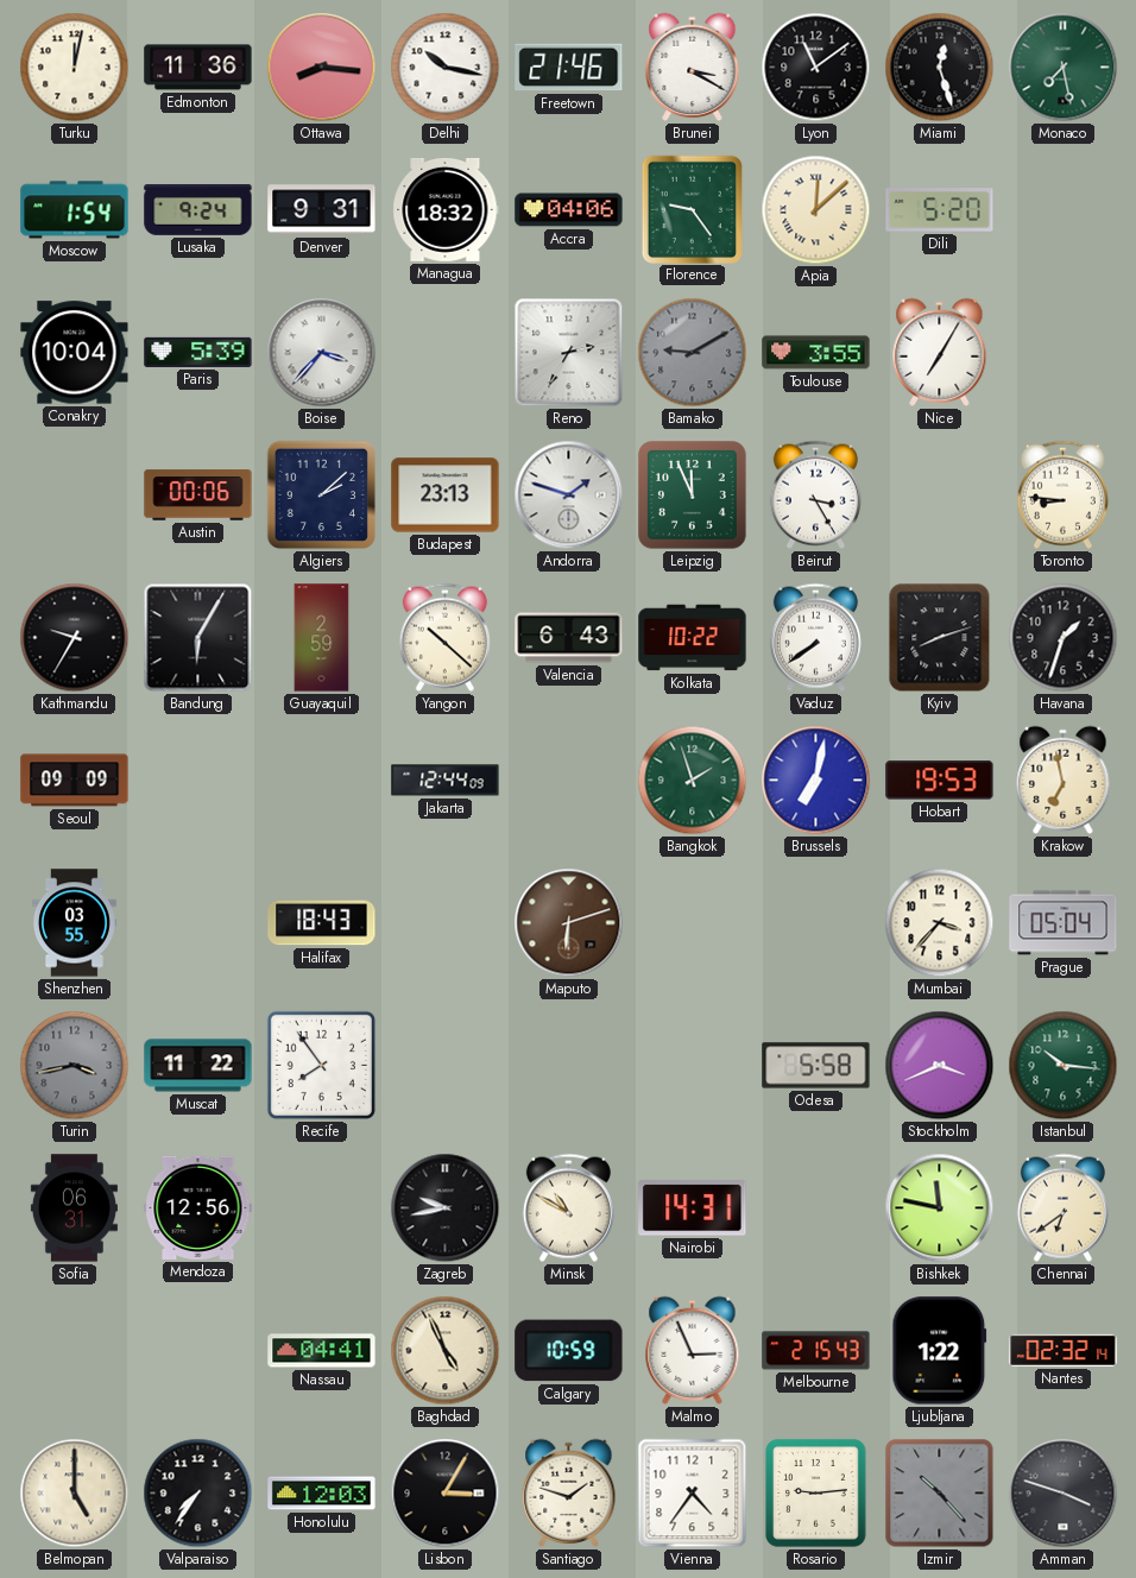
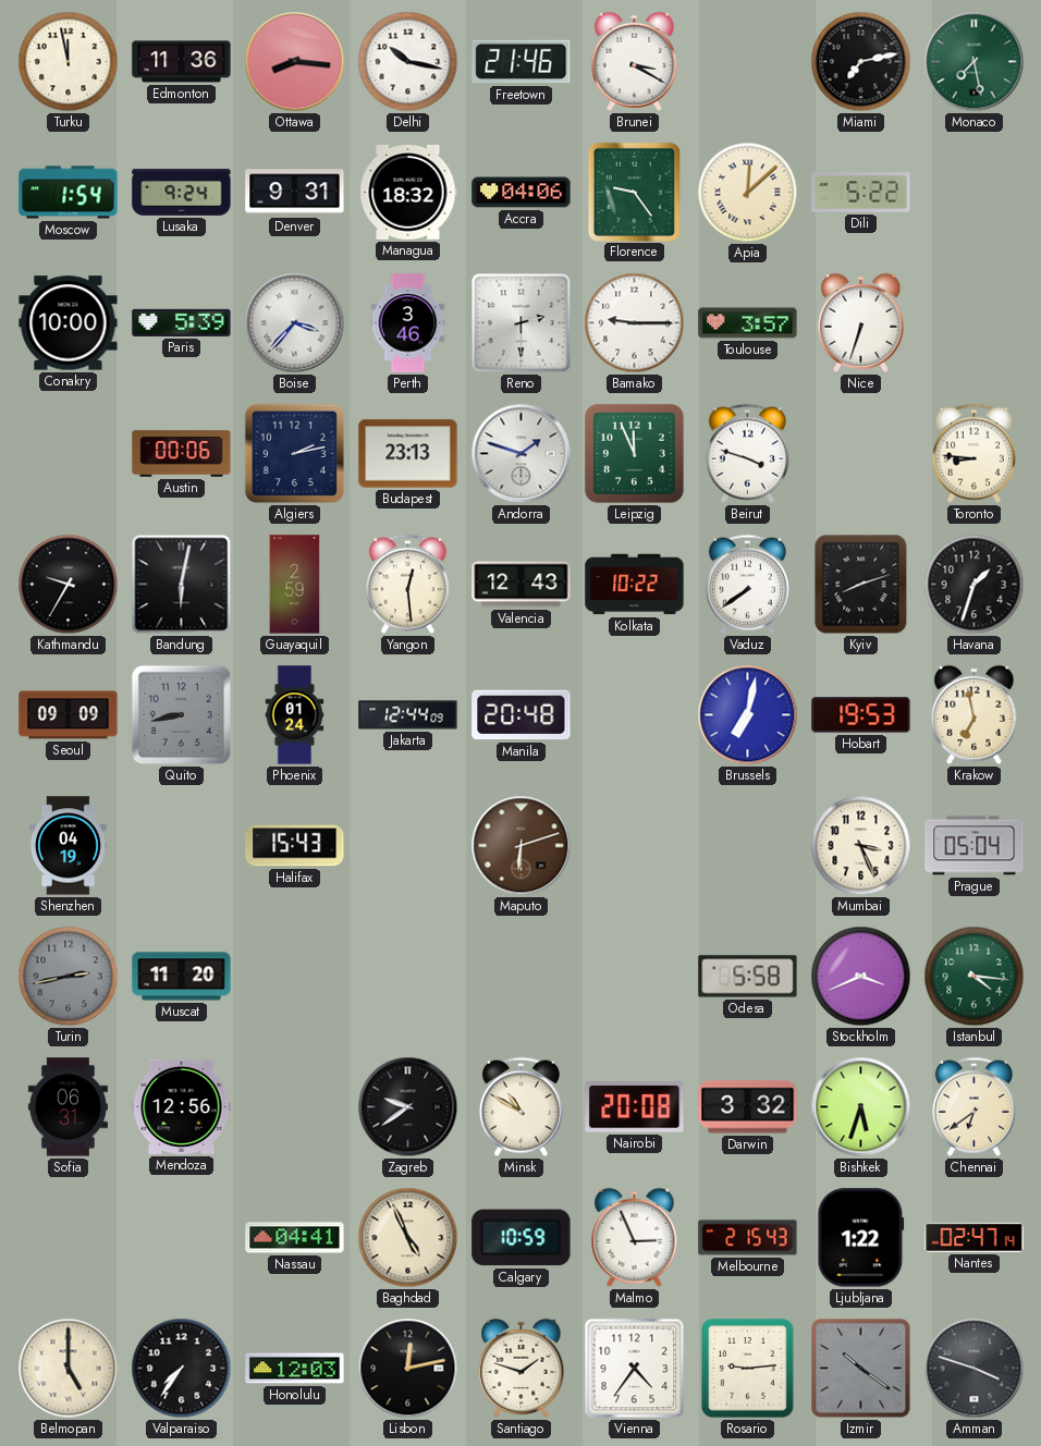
Turku: 12:02 -> 11:58
Lyon: 11:09 -> none
Miami: 12:27 -> 7:13
Dili: 5:20 -> 5:22
Conakry: 10:04 -> 10:00
Perth: none -> 3:46
Reno: 2:35 -> 2:30
Bamako: 9:10 -> 9:15
Bamako dial: grey -> white
Toulouse: 3:55 -> 3:57
Nice: 7:05 -> 6:33
Algiers: 2:08 -> 2:13
Beirut: 3:25 -> 3:48
Bandung: 6:05 -> 6:02
Yangon: 10:22 -> 12:29
Valencia: 6:43 -> 12:43
Quito: none -> 8:43
Phoenix: none -> 01:24
Manila: none -> 20:48
Bangkok: 1:57 -> none
Shenzhen: 03:55 -> 04:19
Halifax: 18:43 -> 15:43
Mumbai: 3:37 -> 3:26
Turin: 3:43 -> 2:43
Muscat: 11:22 -> 11:20
Recife: 7:54 -> none
Istanbul: 10:16 -> 4:16
Zagreb: 9:43 -> 9:39
Nairobi: 14:31 -> 20:08
Darwin: none -> 3:32
Bishkek: 11:47 -> 5:33
Nantes: 02:32 -> 02:47
Lisbon: 3:05 -> 12:13
Izmir: 10:23 -> 10:21
